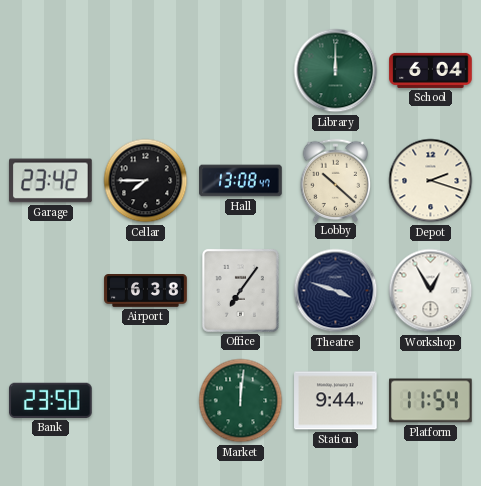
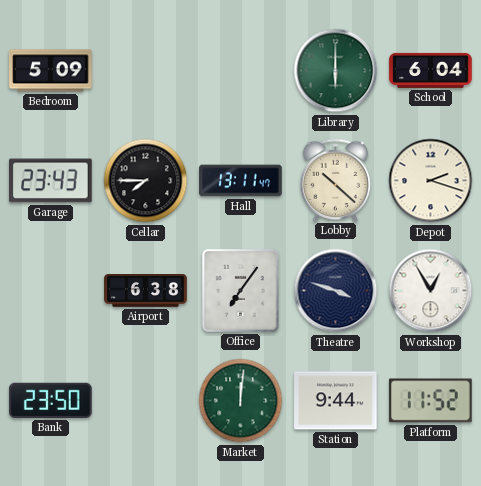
Bedroom: none -> 5:09
Library: 12:00 -> 6:00
Garage: 23:42 -> 23:43
Hall: 13:08 -> 13:11
Platform: 11:54 -> 11:52
